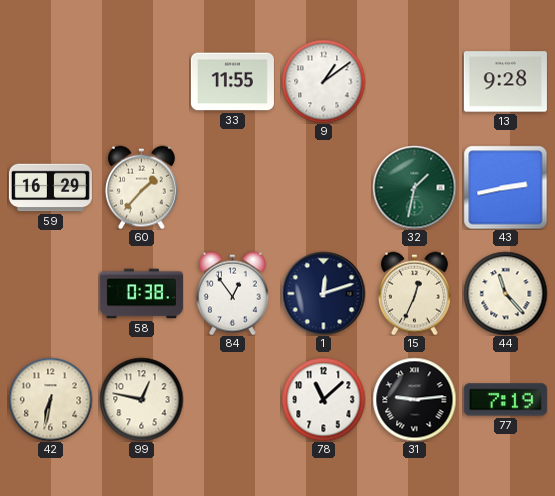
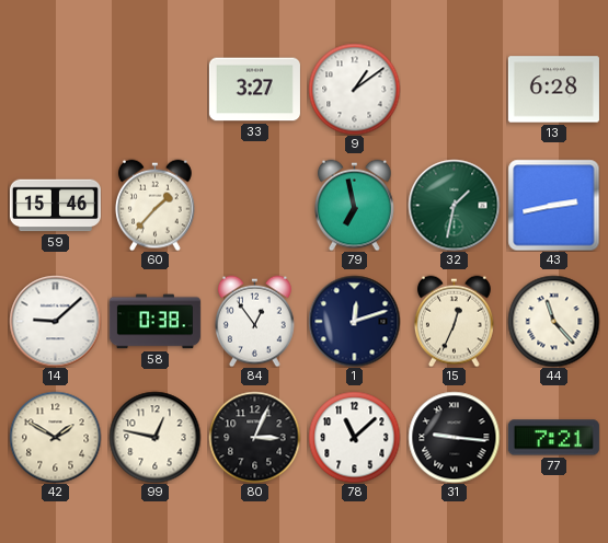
33: 11:55 -> 3:27
13: 9:28 -> 6:28
59: 16:29 -> 15:46
79: none -> 6:58
14: none -> 9:08
42: 6:32 -> 1:50
80: none -> 3:04
31: 9:14 -> 9:16
77: 7:19 -> 7:21
